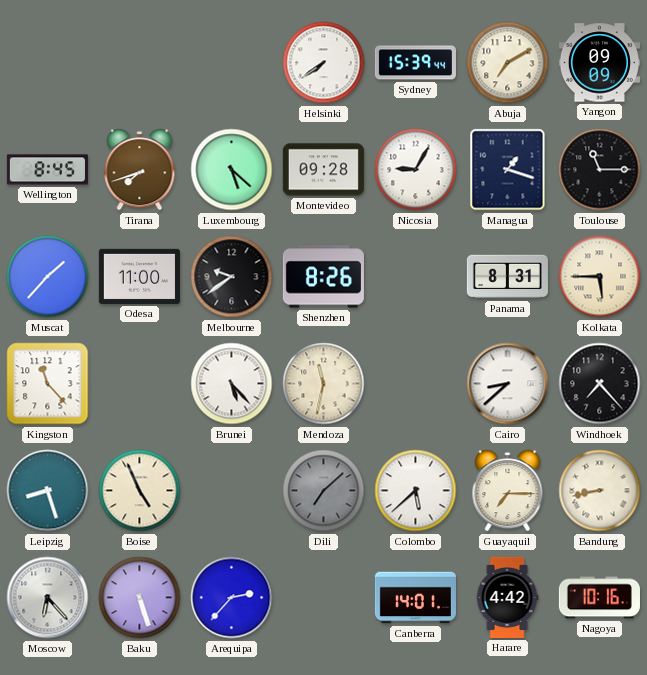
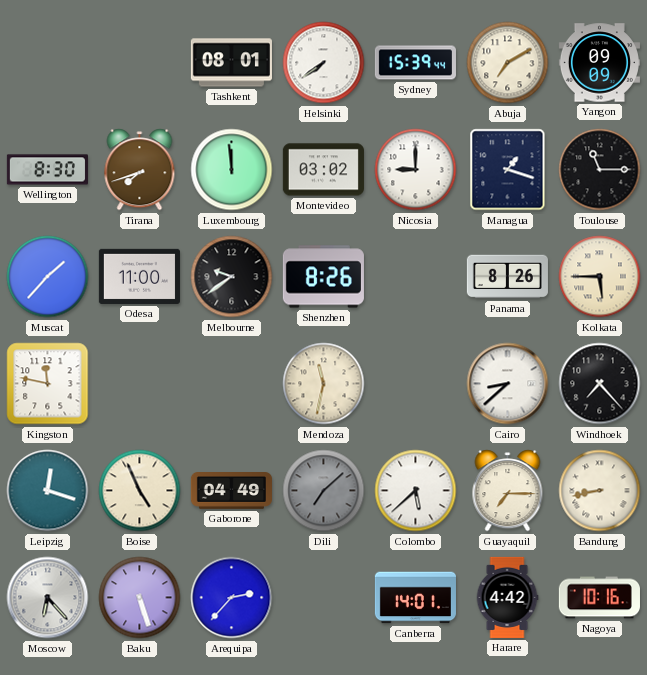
Tashkent: none -> 08:01
Wellington: 8:45 -> 8:30
Luxembourg: 5:22 -> 11:59
Montevideo: 09:28 -> 03:02
Nicosia: 9:05 -> 9:00
Panama: 8:31 -> 8:26
Kingston: 11:23 -> 11:47
Brunei: 5:23 -> none
Leipzig: 8:27 -> 12:18
Gaborone: none -> 04:49
